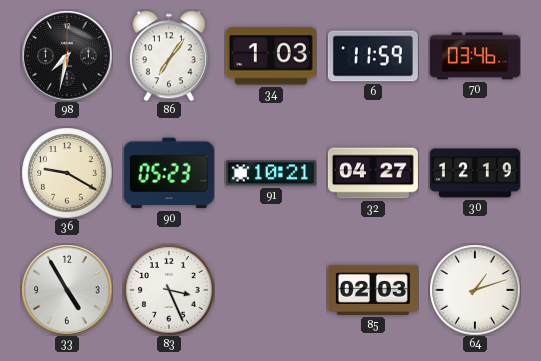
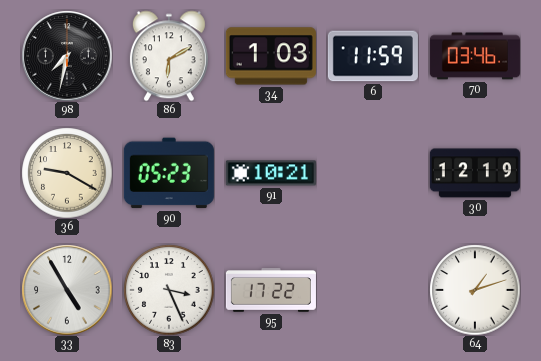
86: 7:06 -> 6:10
32: 04:27 -> none
95: none -> 17:22
85: 02:03 -> none
